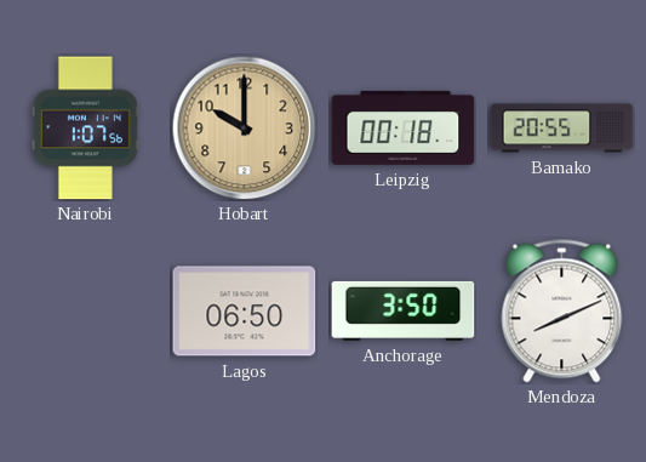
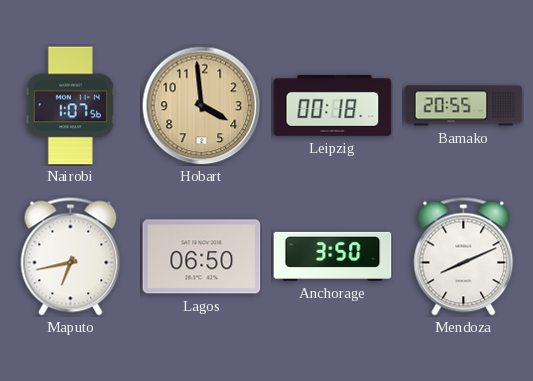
Hobart: 10:00 -> 3:59
Maputo: none -> 6:43
